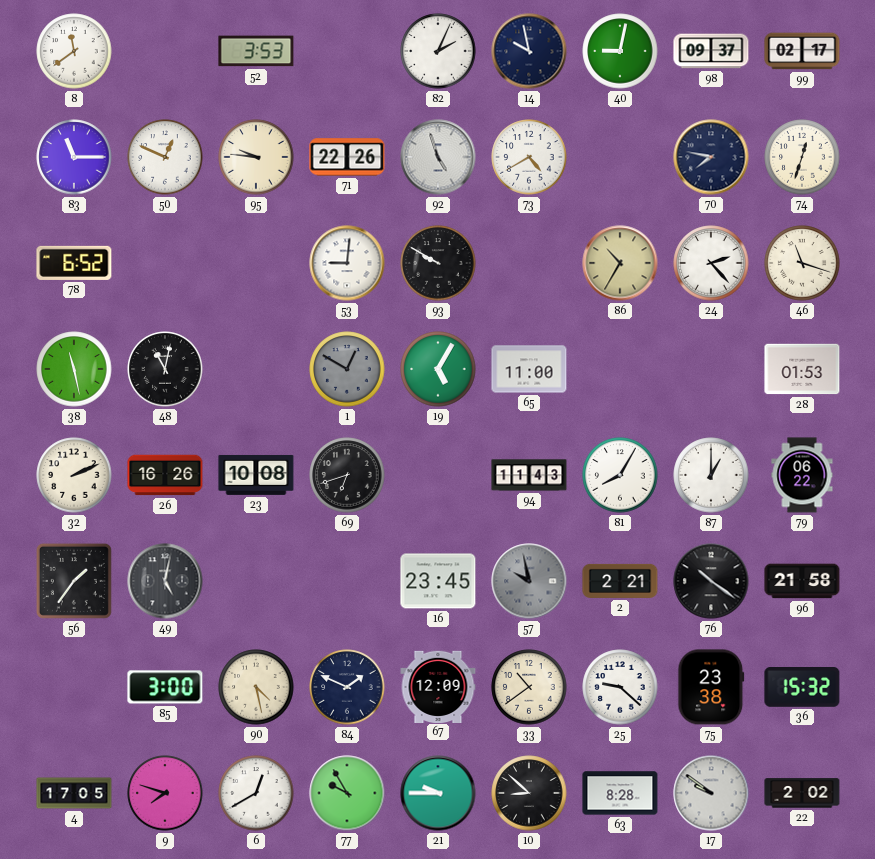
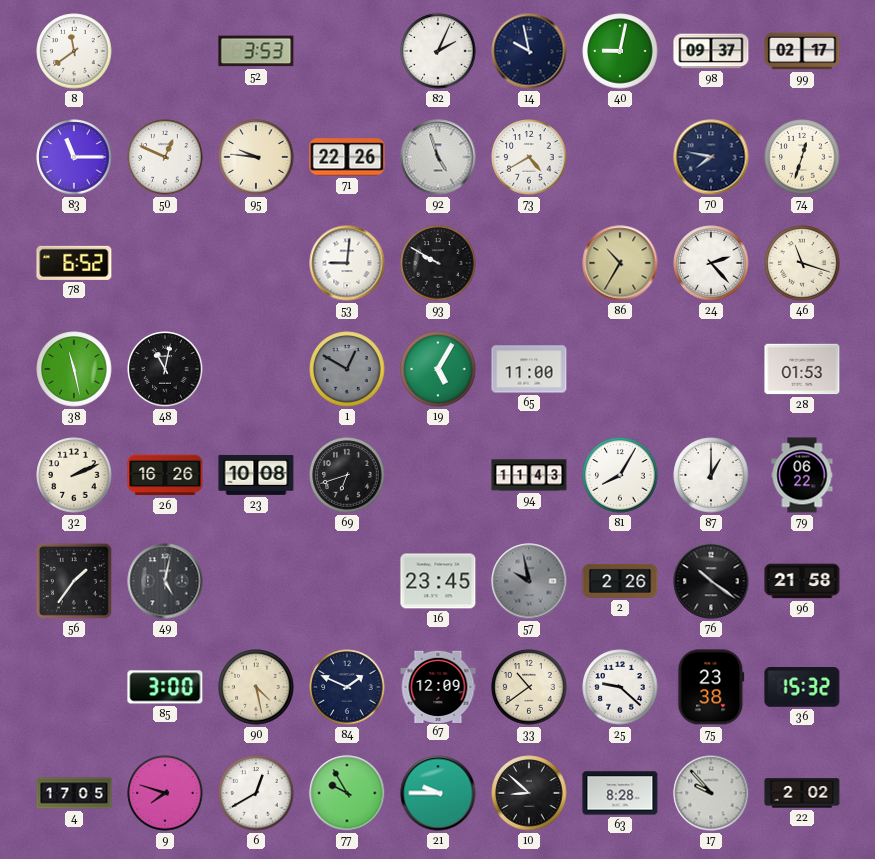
2: 2:21 -> 2:26
17: 9:51 -> 9:53
